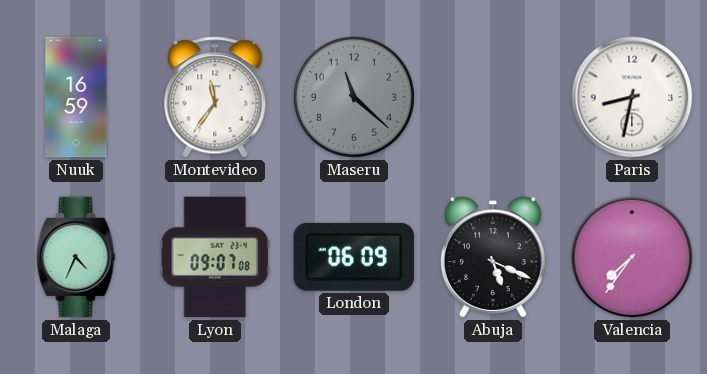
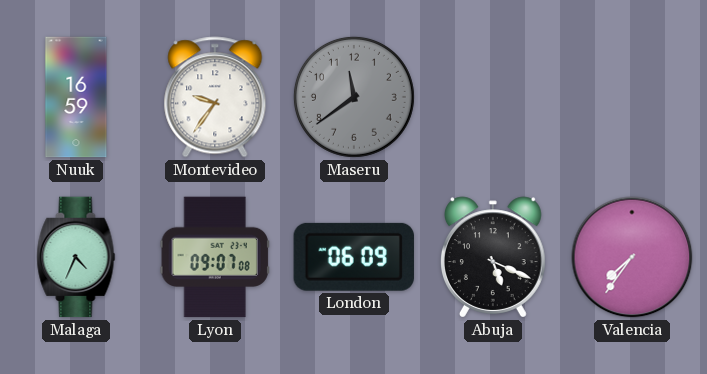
Montevideo: 11:36 -> 9:36
Maseru: 11:22 -> 11:39
Paris: 8:32 -> none
